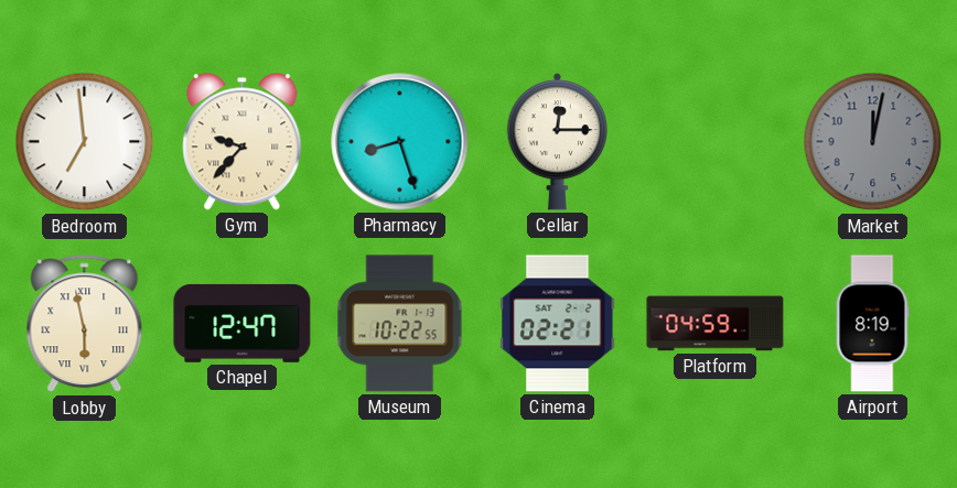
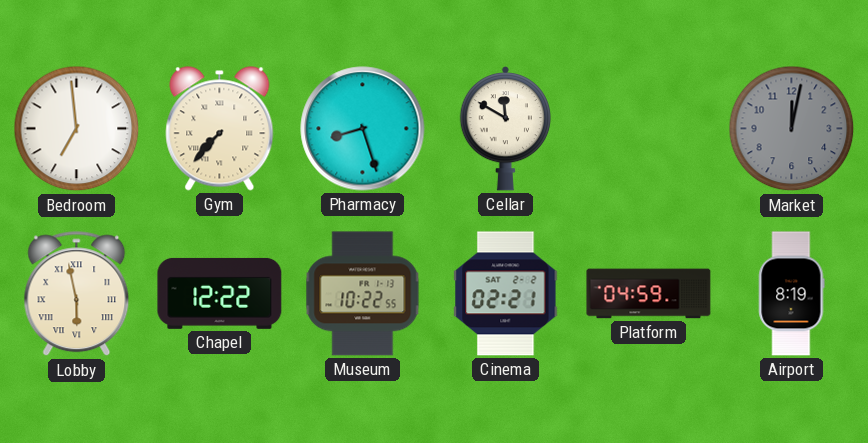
Gym: 9:37 -> 7:37
Cellar: 12:15 -> 11:50
Chapel: 12:47 -> 12:22
